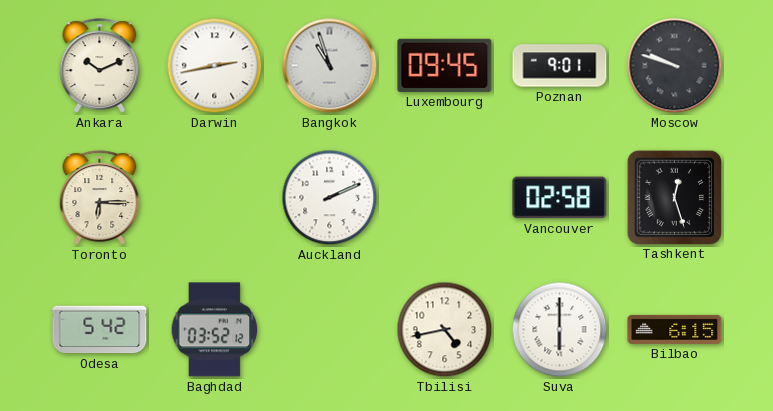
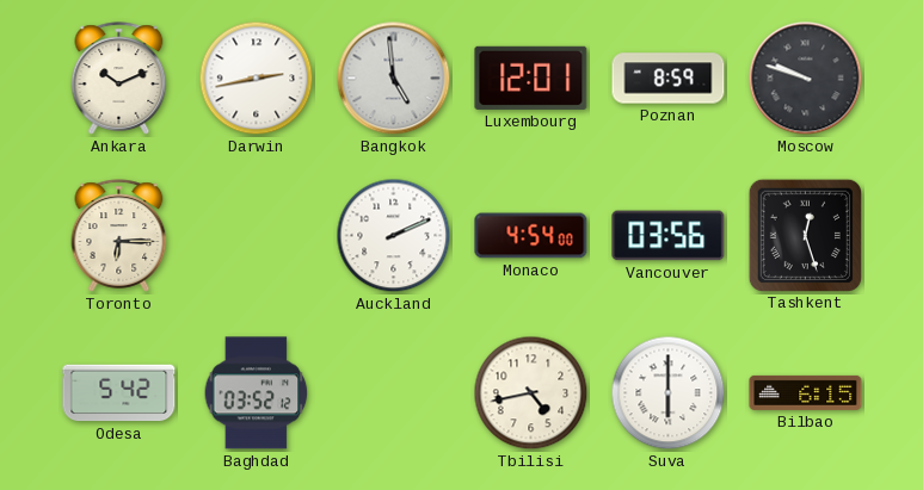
Bangkok: 10:57 -> 4:59
Luxembourg: 09:45 -> 12:01
Poznan: 9:01 -> 8:59
Monaco: none -> 4:54
Vancouver: 02:58 -> 03:56
